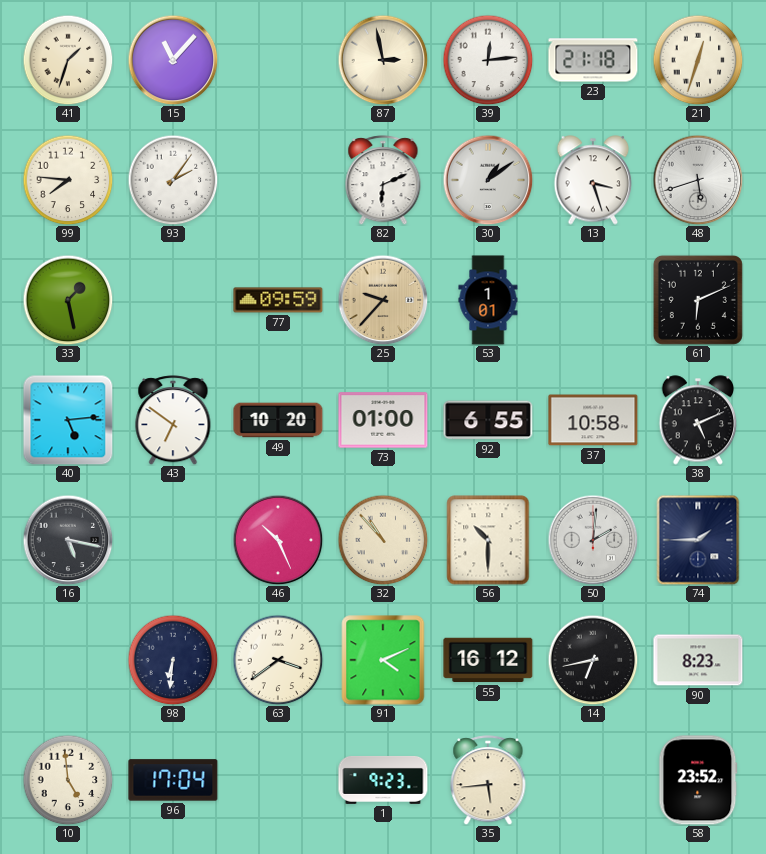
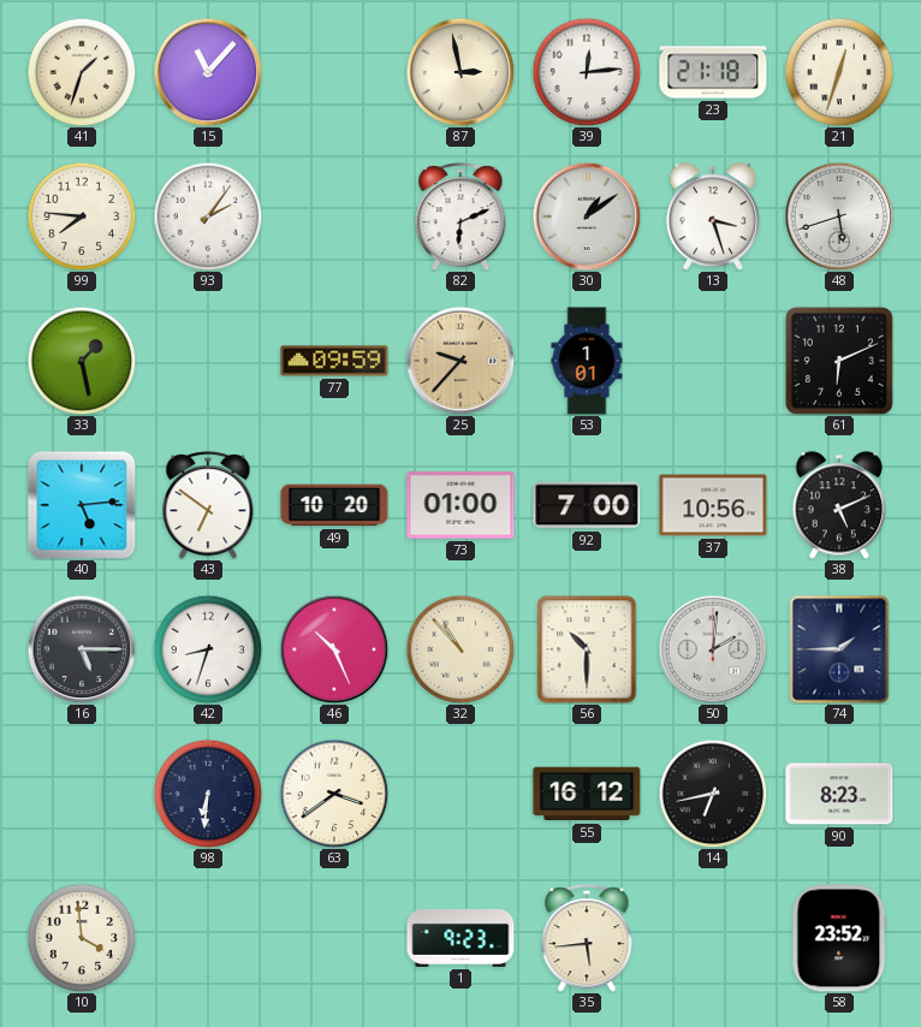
92: 6:55 -> 7:00
37: 10:58 -> 10:56
16: 5:17 -> 5:15
42: none -> 8:33
91: 4:11 -> none
10: 4:59 -> 3:59
96: 17:04 -> none
